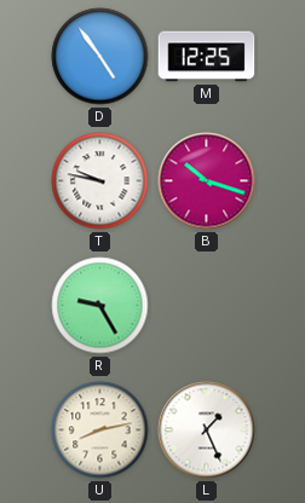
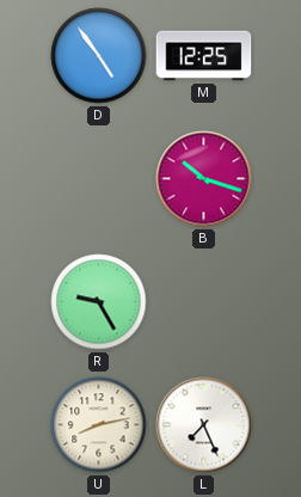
T: 9:47 -> none
L: 1:26 -> 7:26
